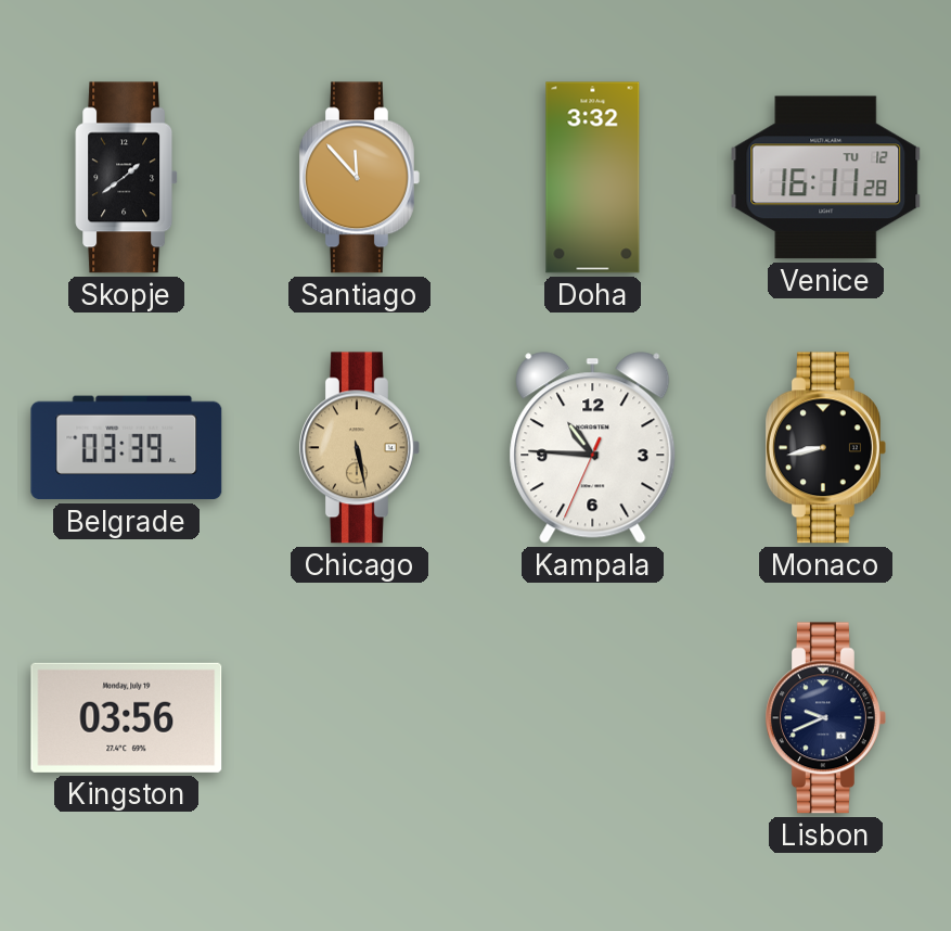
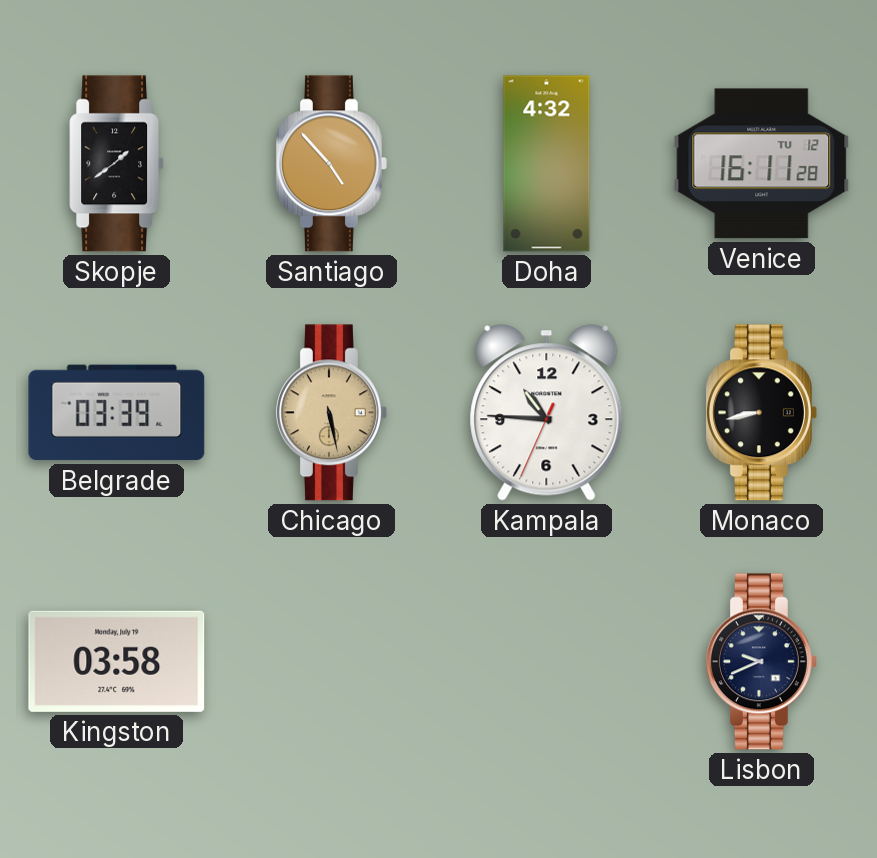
Santiago: 11:53 -> 4:53
Doha: 3:32 -> 4:32
Kingston: 03:56 -> 03:58
